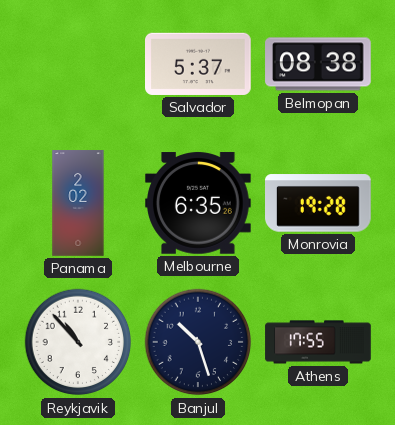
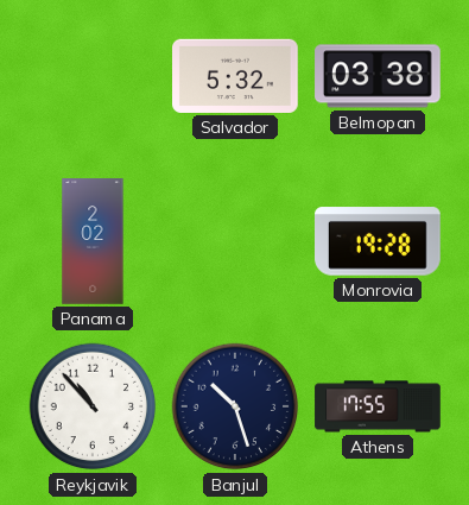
Salvador: 5:37 -> 5:32
Belmopan: 08:38 -> 03:38
Melbourne: 6:35 -> none
